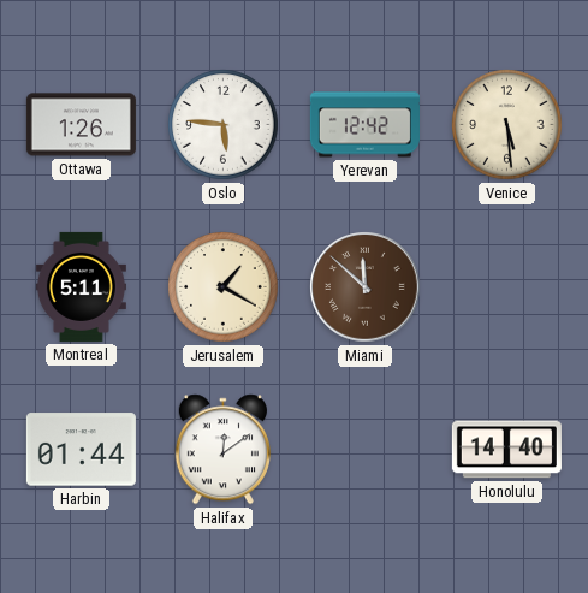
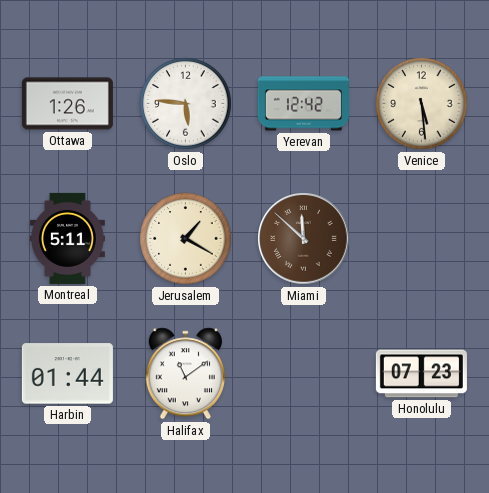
Halifax: 12:09 -> 11:09
Honolulu: 14:40 -> 07:23
